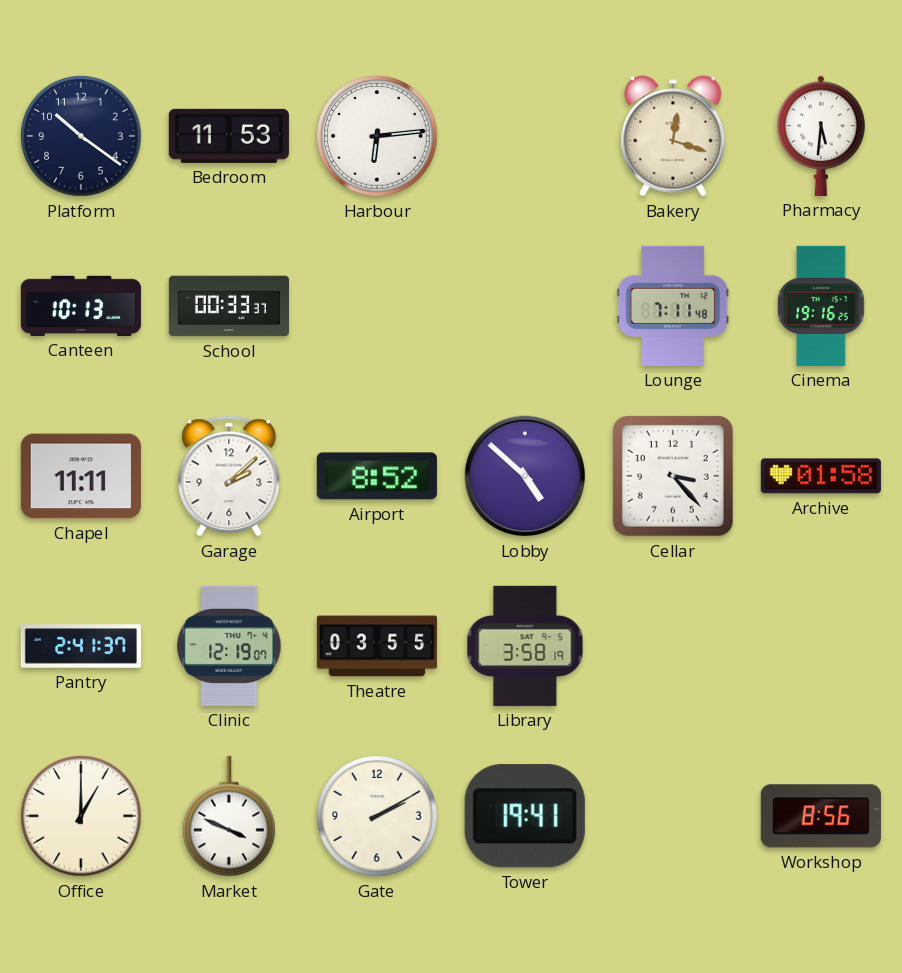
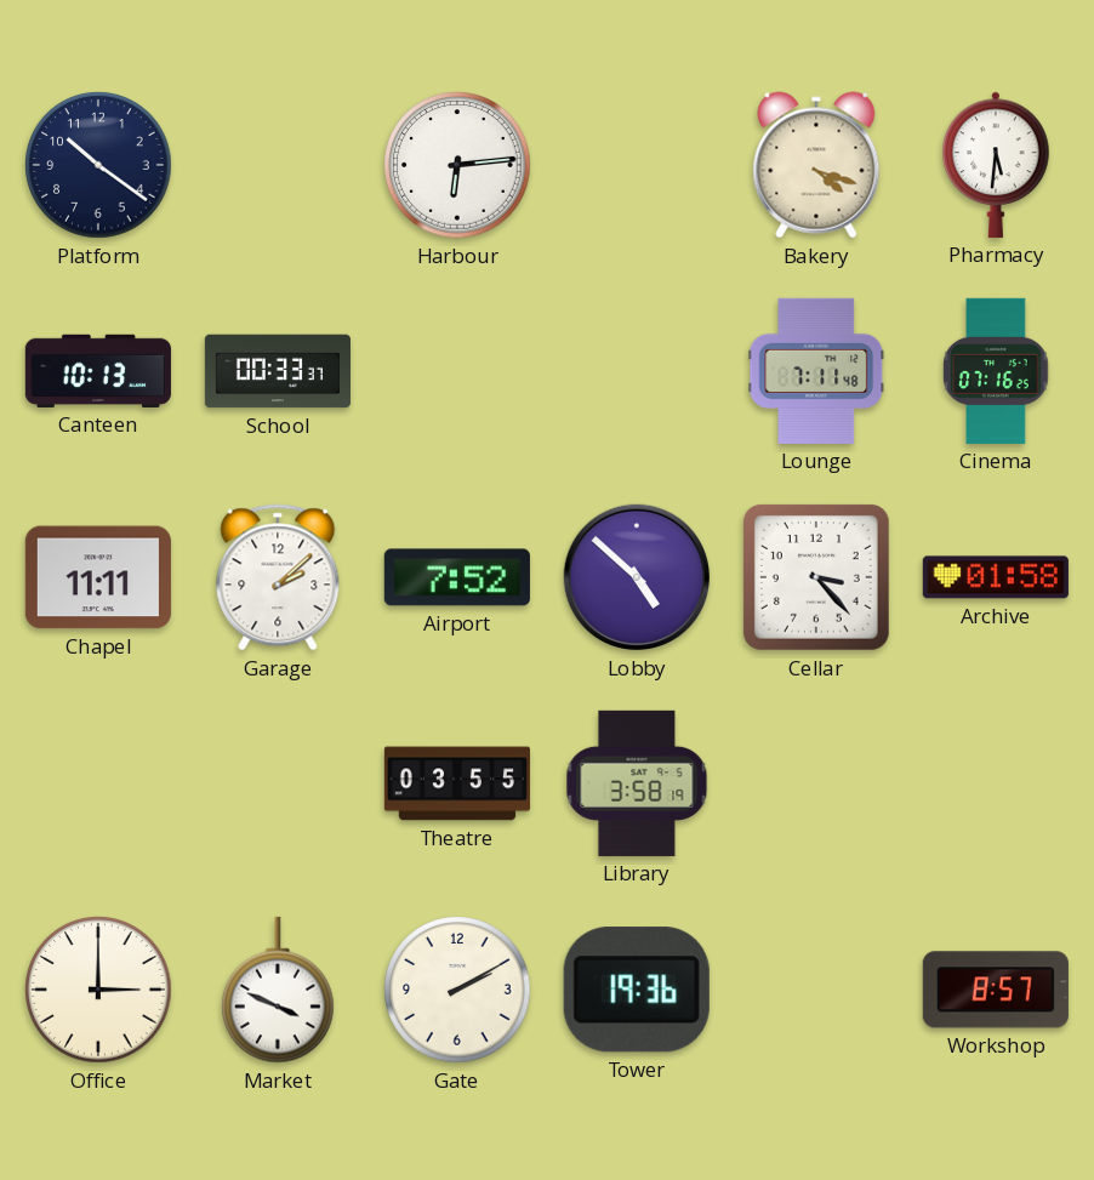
Bedroom: 11:53 -> none
Bakery: 12:18 -> 4:18
Cinema: 19:16 -> 07:16
Airport: 8:52 -> 7:52
Pantry: 2:41 -> none
Clinic: 12:19 -> none
Office: 1:00 -> 3:00
Tower: 19:41 -> 19:36
Workshop: 8:56 -> 8:57
